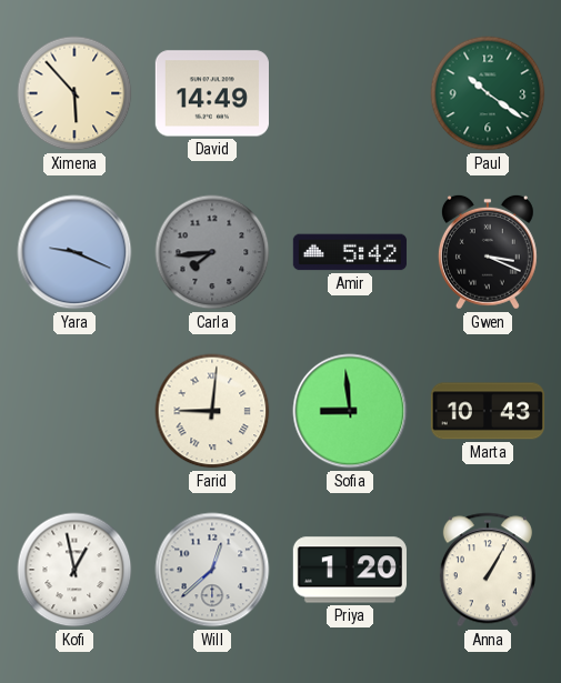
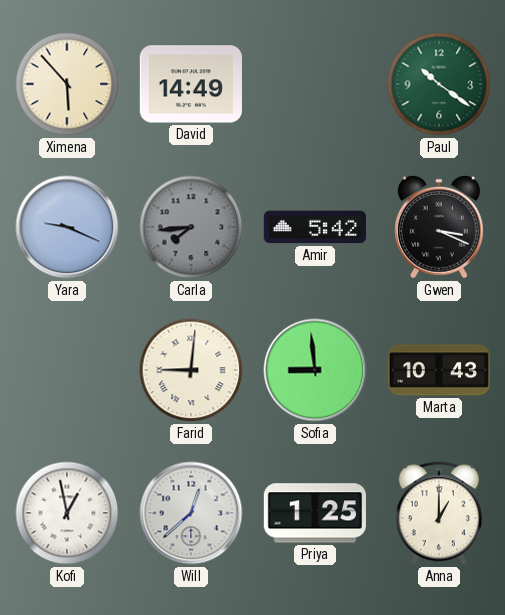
Priya: 1:20 -> 1:25
Anna: 1:05 -> 1:00
